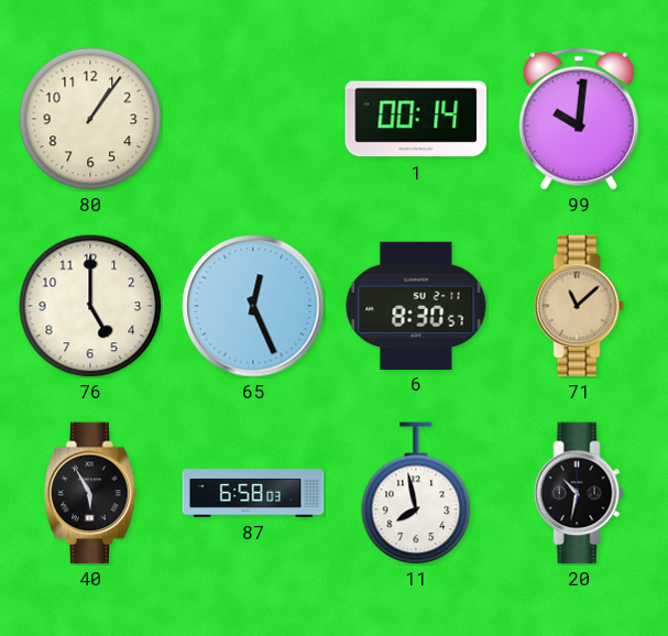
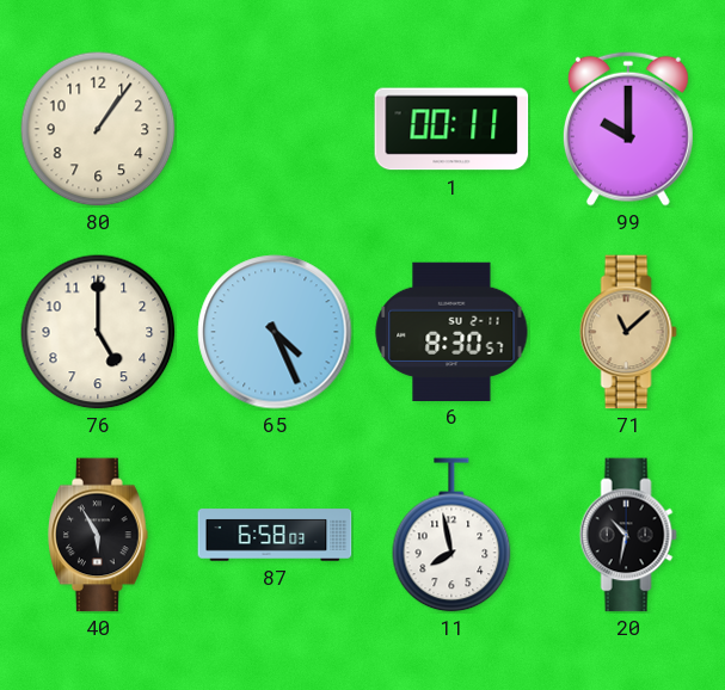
1: 00:14 -> 00:11
99: 10:01 -> 10:00
65: 12:26 -> 4:26
